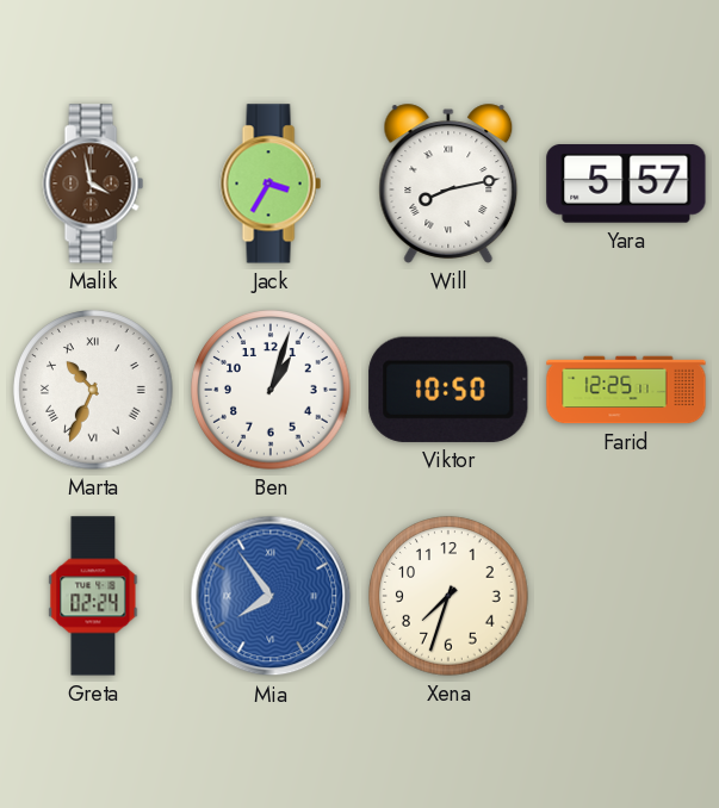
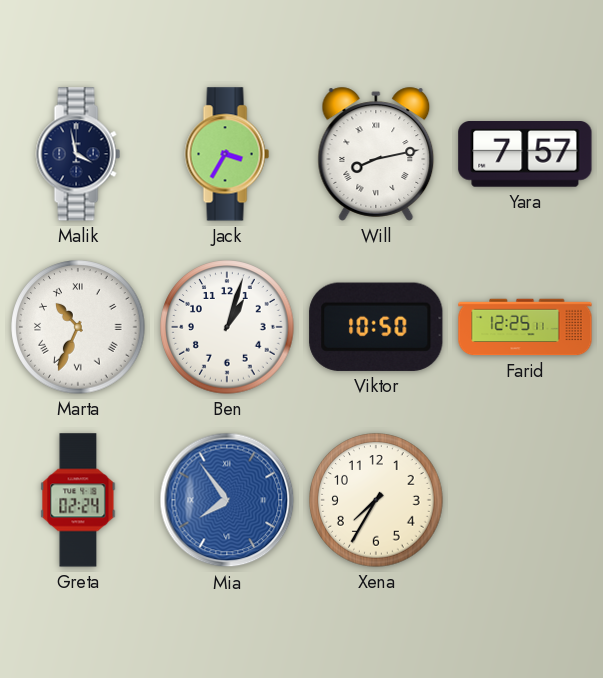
Malik dial: brown -> navy
Yara: 5:57 -> 7:57
Xena: 7:33 -> 7:35
